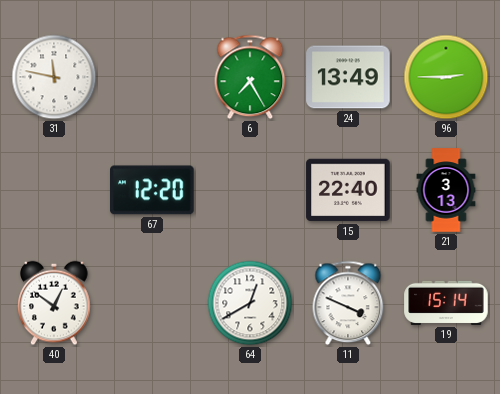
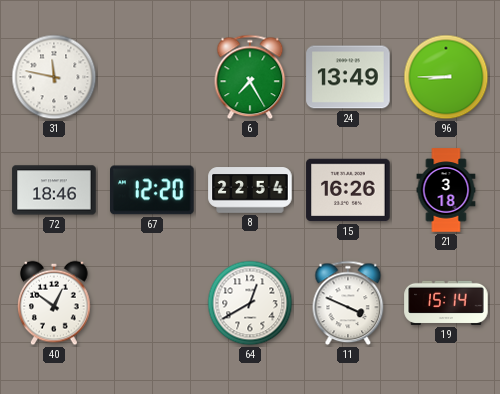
96: 2:45 -> 8:45
72: none -> 18:46
8: none -> 22:54
15: 22:40 -> 16:26
21: 3:13 -> 3:18
